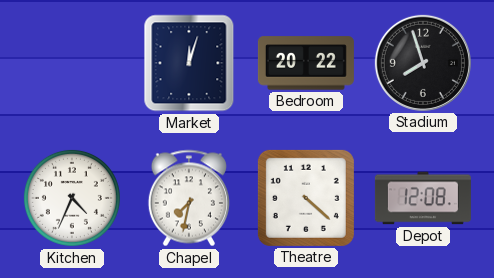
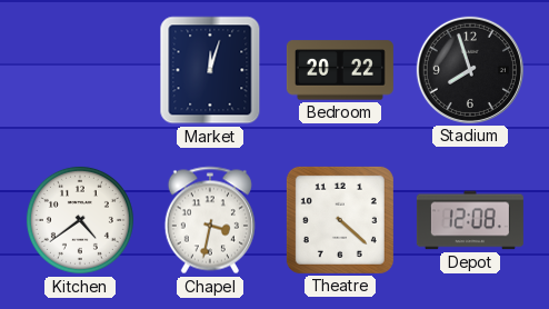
Kitchen: 4:34 -> 4:39
Chapel: 7:32 -> 3:32
